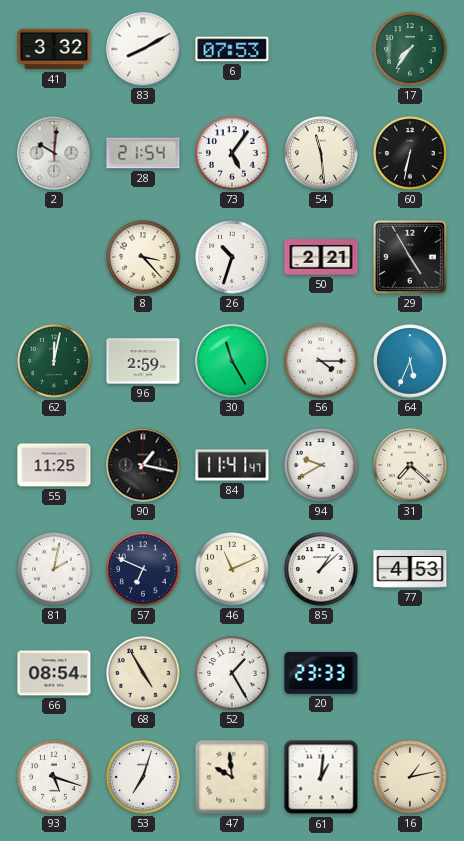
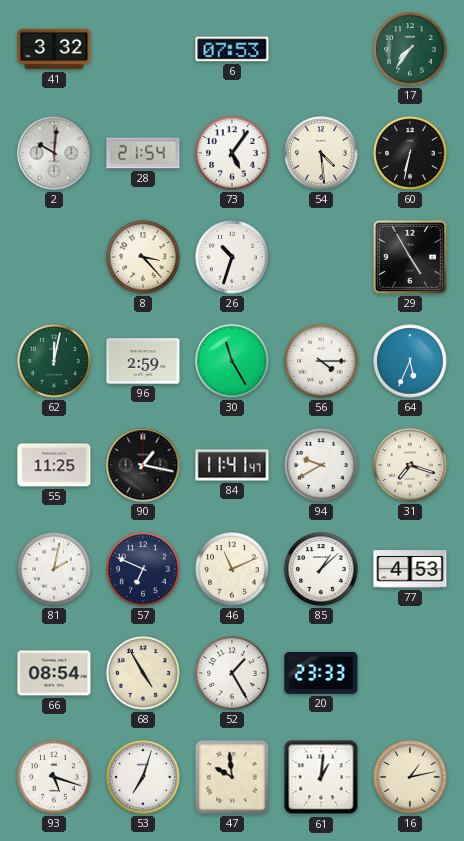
83: 8:10 -> none
54: 11:29 -> 4:29
50: 2:21 -> none
31: 7:22 -> 7:18
